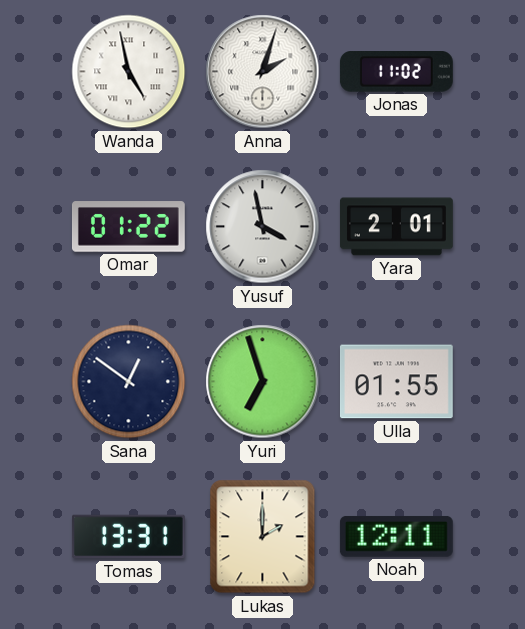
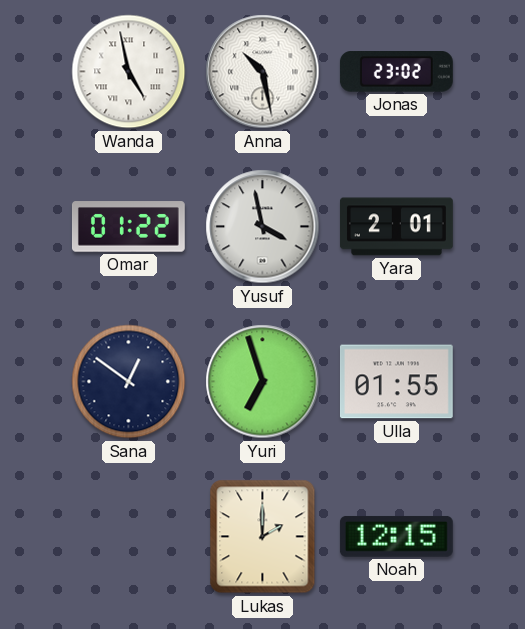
Anna: 2:03 -> 10:28
Jonas: 11:02 -> 23:02
Tomas: 13:31 -> none
Noah: 12:11 -> 12:15
